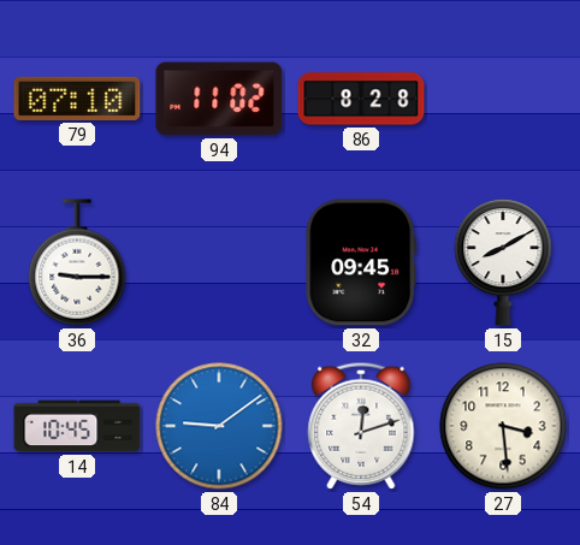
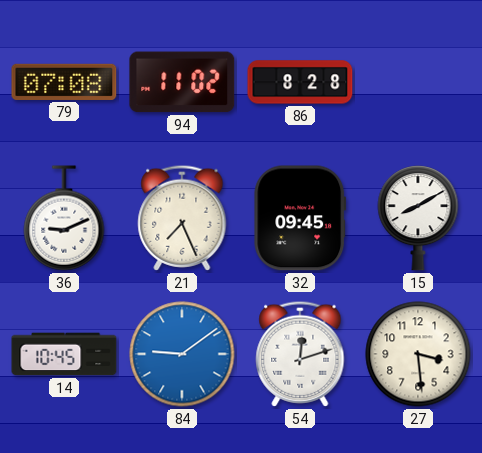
79: 07:10 -> 07:08
36: 9:15 -> 9:11
21: none -> 7:26
